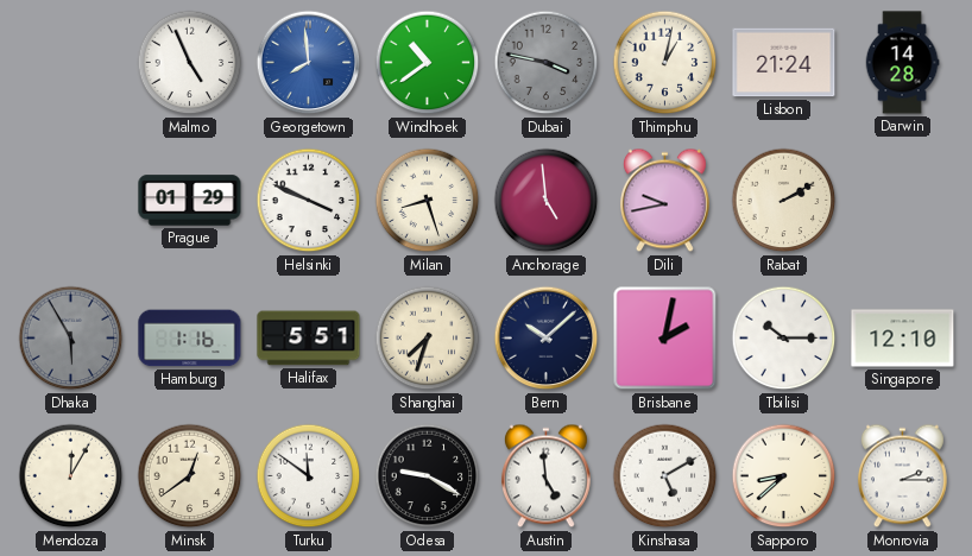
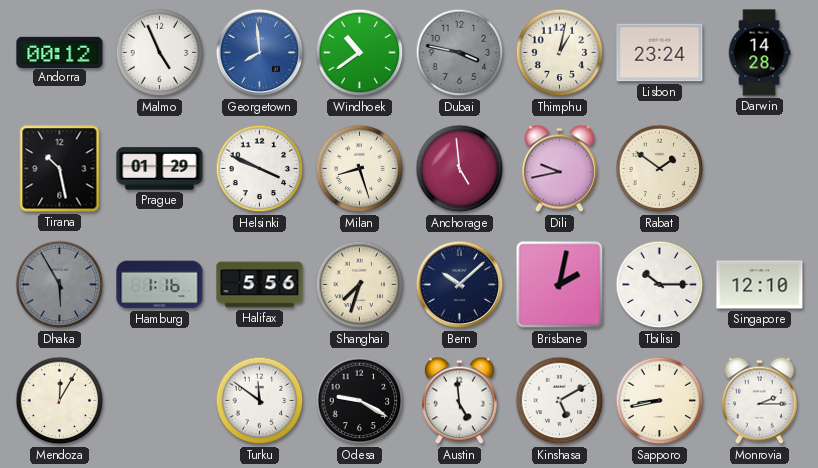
Andorra: none -> 00:12
Lisbon: 21:24 -> 23:24
Tirana: none -> 10:28
Rabat: 2:10 -> 1:51
Halifax: 5:51 -> 5:56
Minsk: 12:39 -> none
Sapporo: 8:38 -> 8:43
